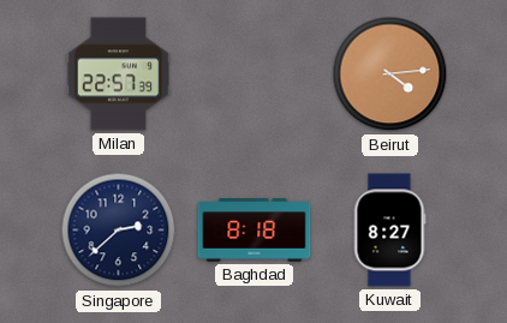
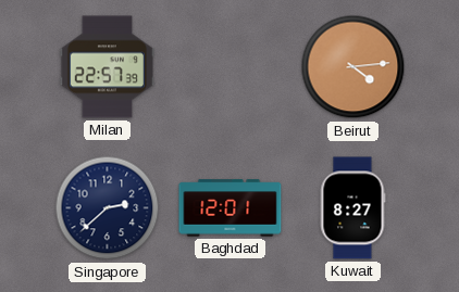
Baghdad: 8:18 -> 12:01
